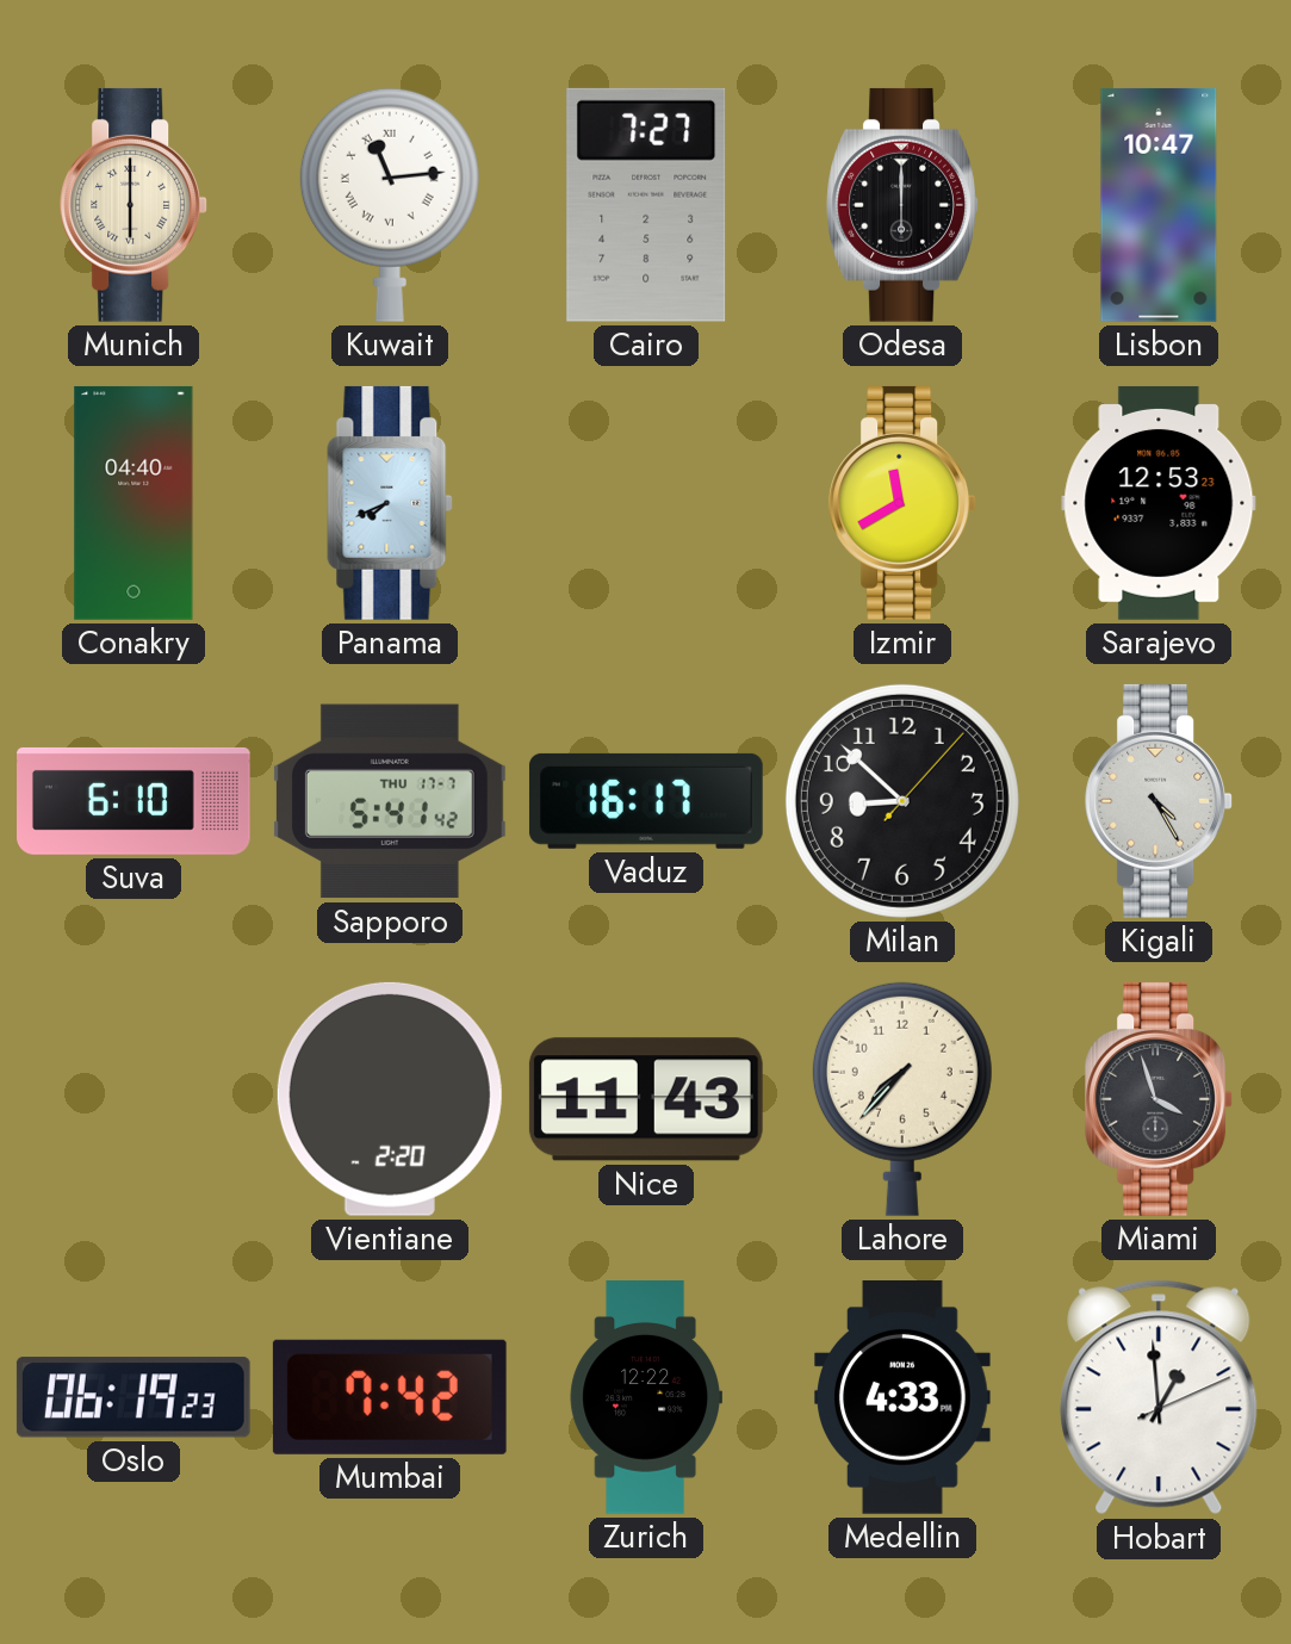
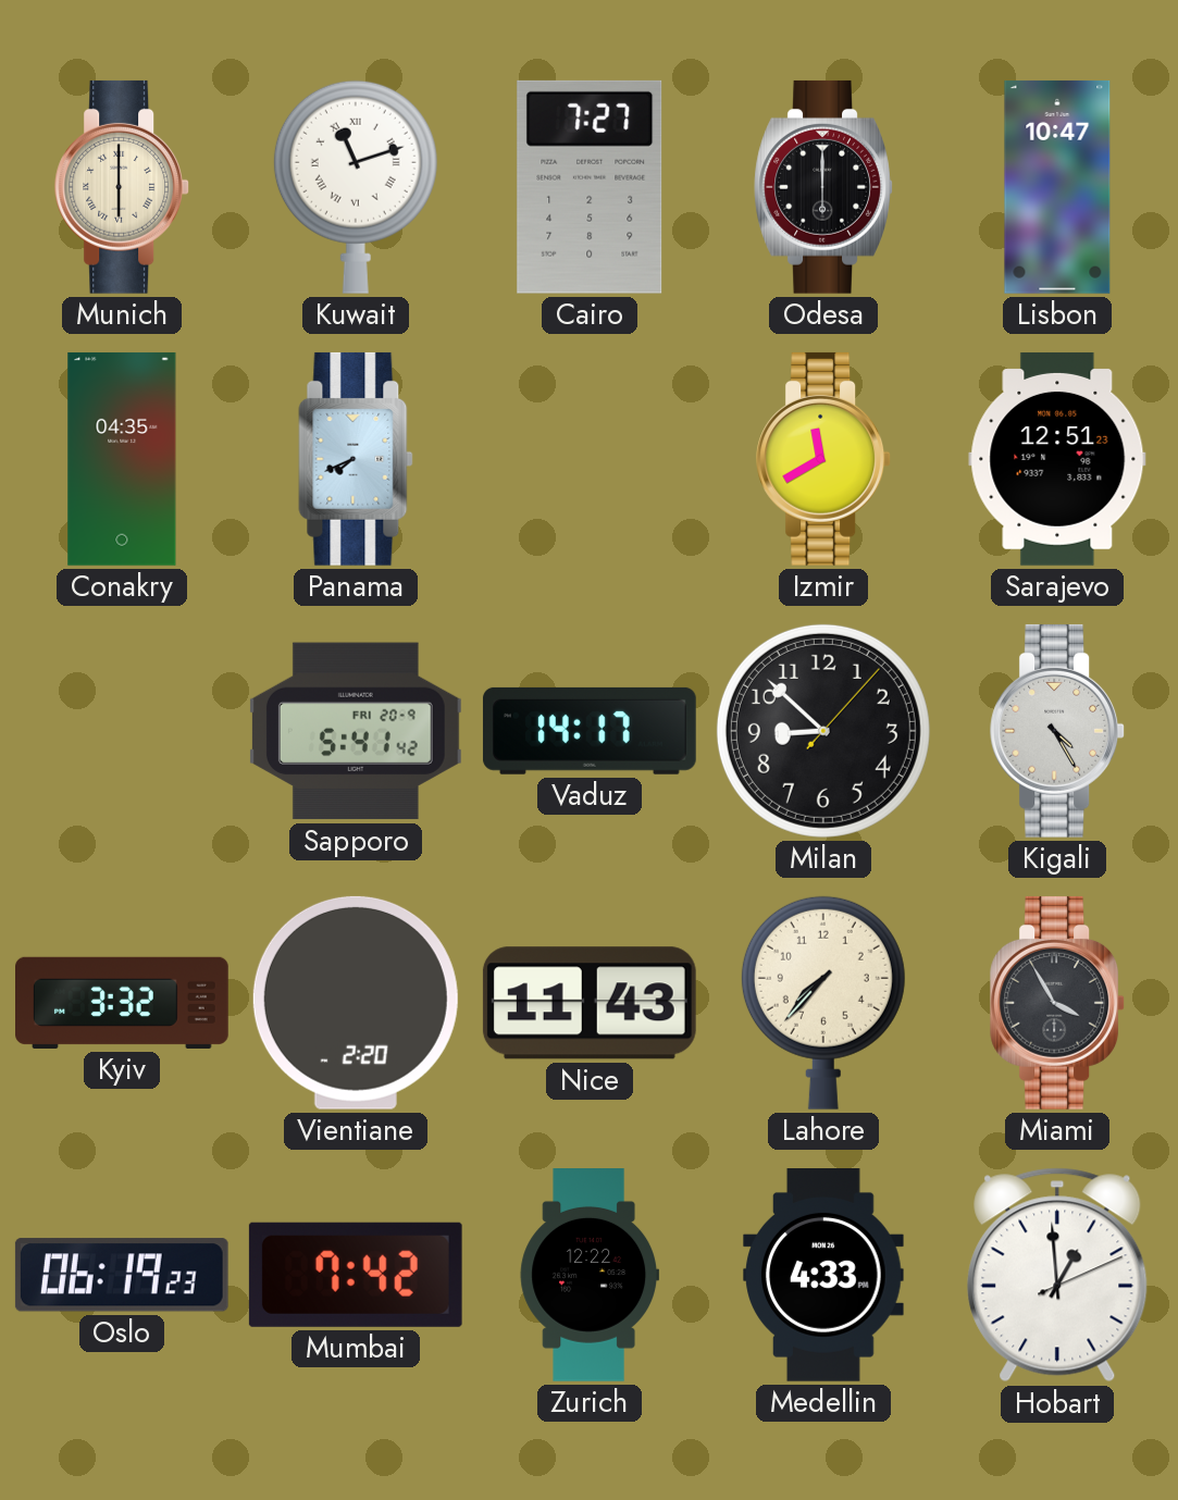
Kuwait: 11:14 -> 11:12
Conakry: 04:40 -> 04:35
Sarajevo: 12:53 -> 12:51
Suva: 6:10 -> none
Sapporo date: THU 17-7 -> FRI 20-9
Vaduz: 16:17 -> 14:17
Kyiv: none -> 3:32
Miami: 3:57 -> 3:55
